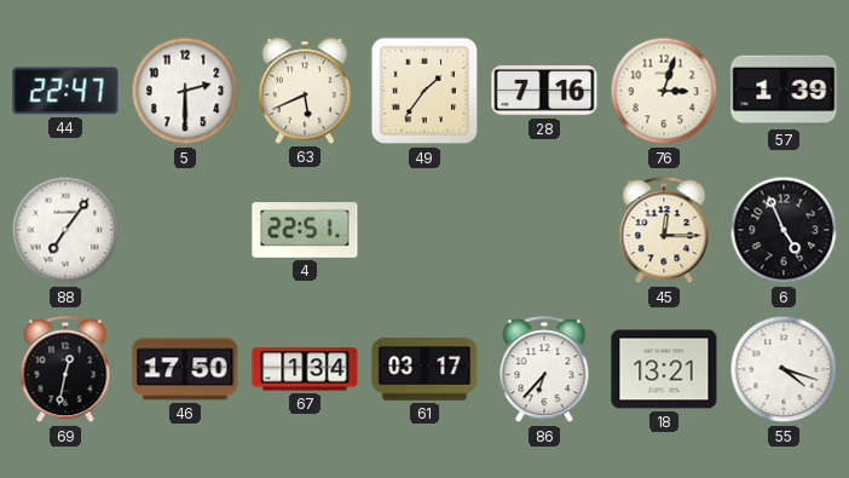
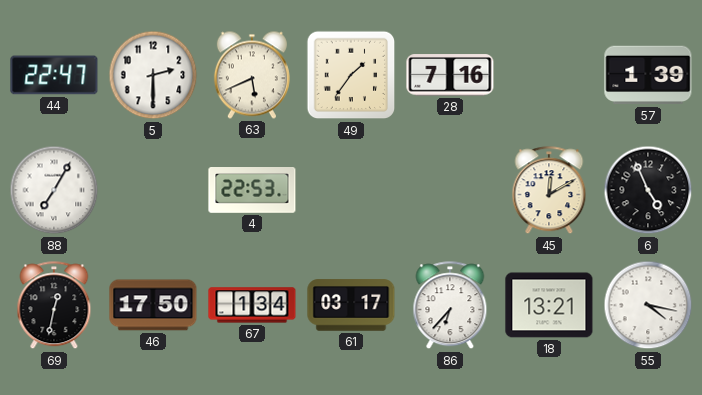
76: 3:03 -> none
88: 7:06 -> 7:05
4: 22:51 -> 22:53
45: 12:15 -> 12:10
55: 4:18 -> 4:17
